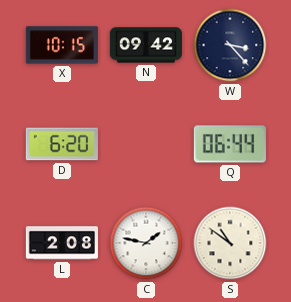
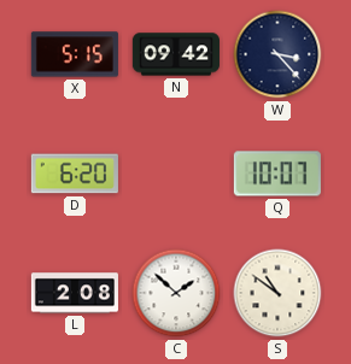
X: 10:15 -> 5:15
Q: 06:44 -> 10:07
C: 1:47 -> 1:52
